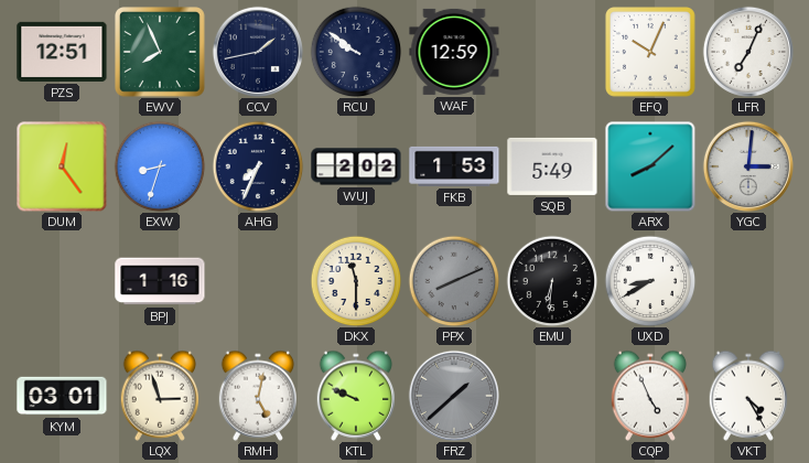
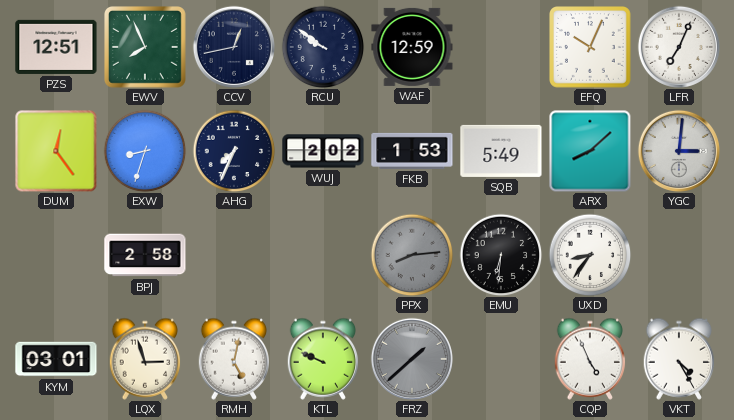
CCV: 1:43 -> 12:43
BPJ: 1:16 -> 2:58
DKX: 11:30 -> none
PPX: 8:11 -> 8:14
UXD: 8:40 -> 8:36
